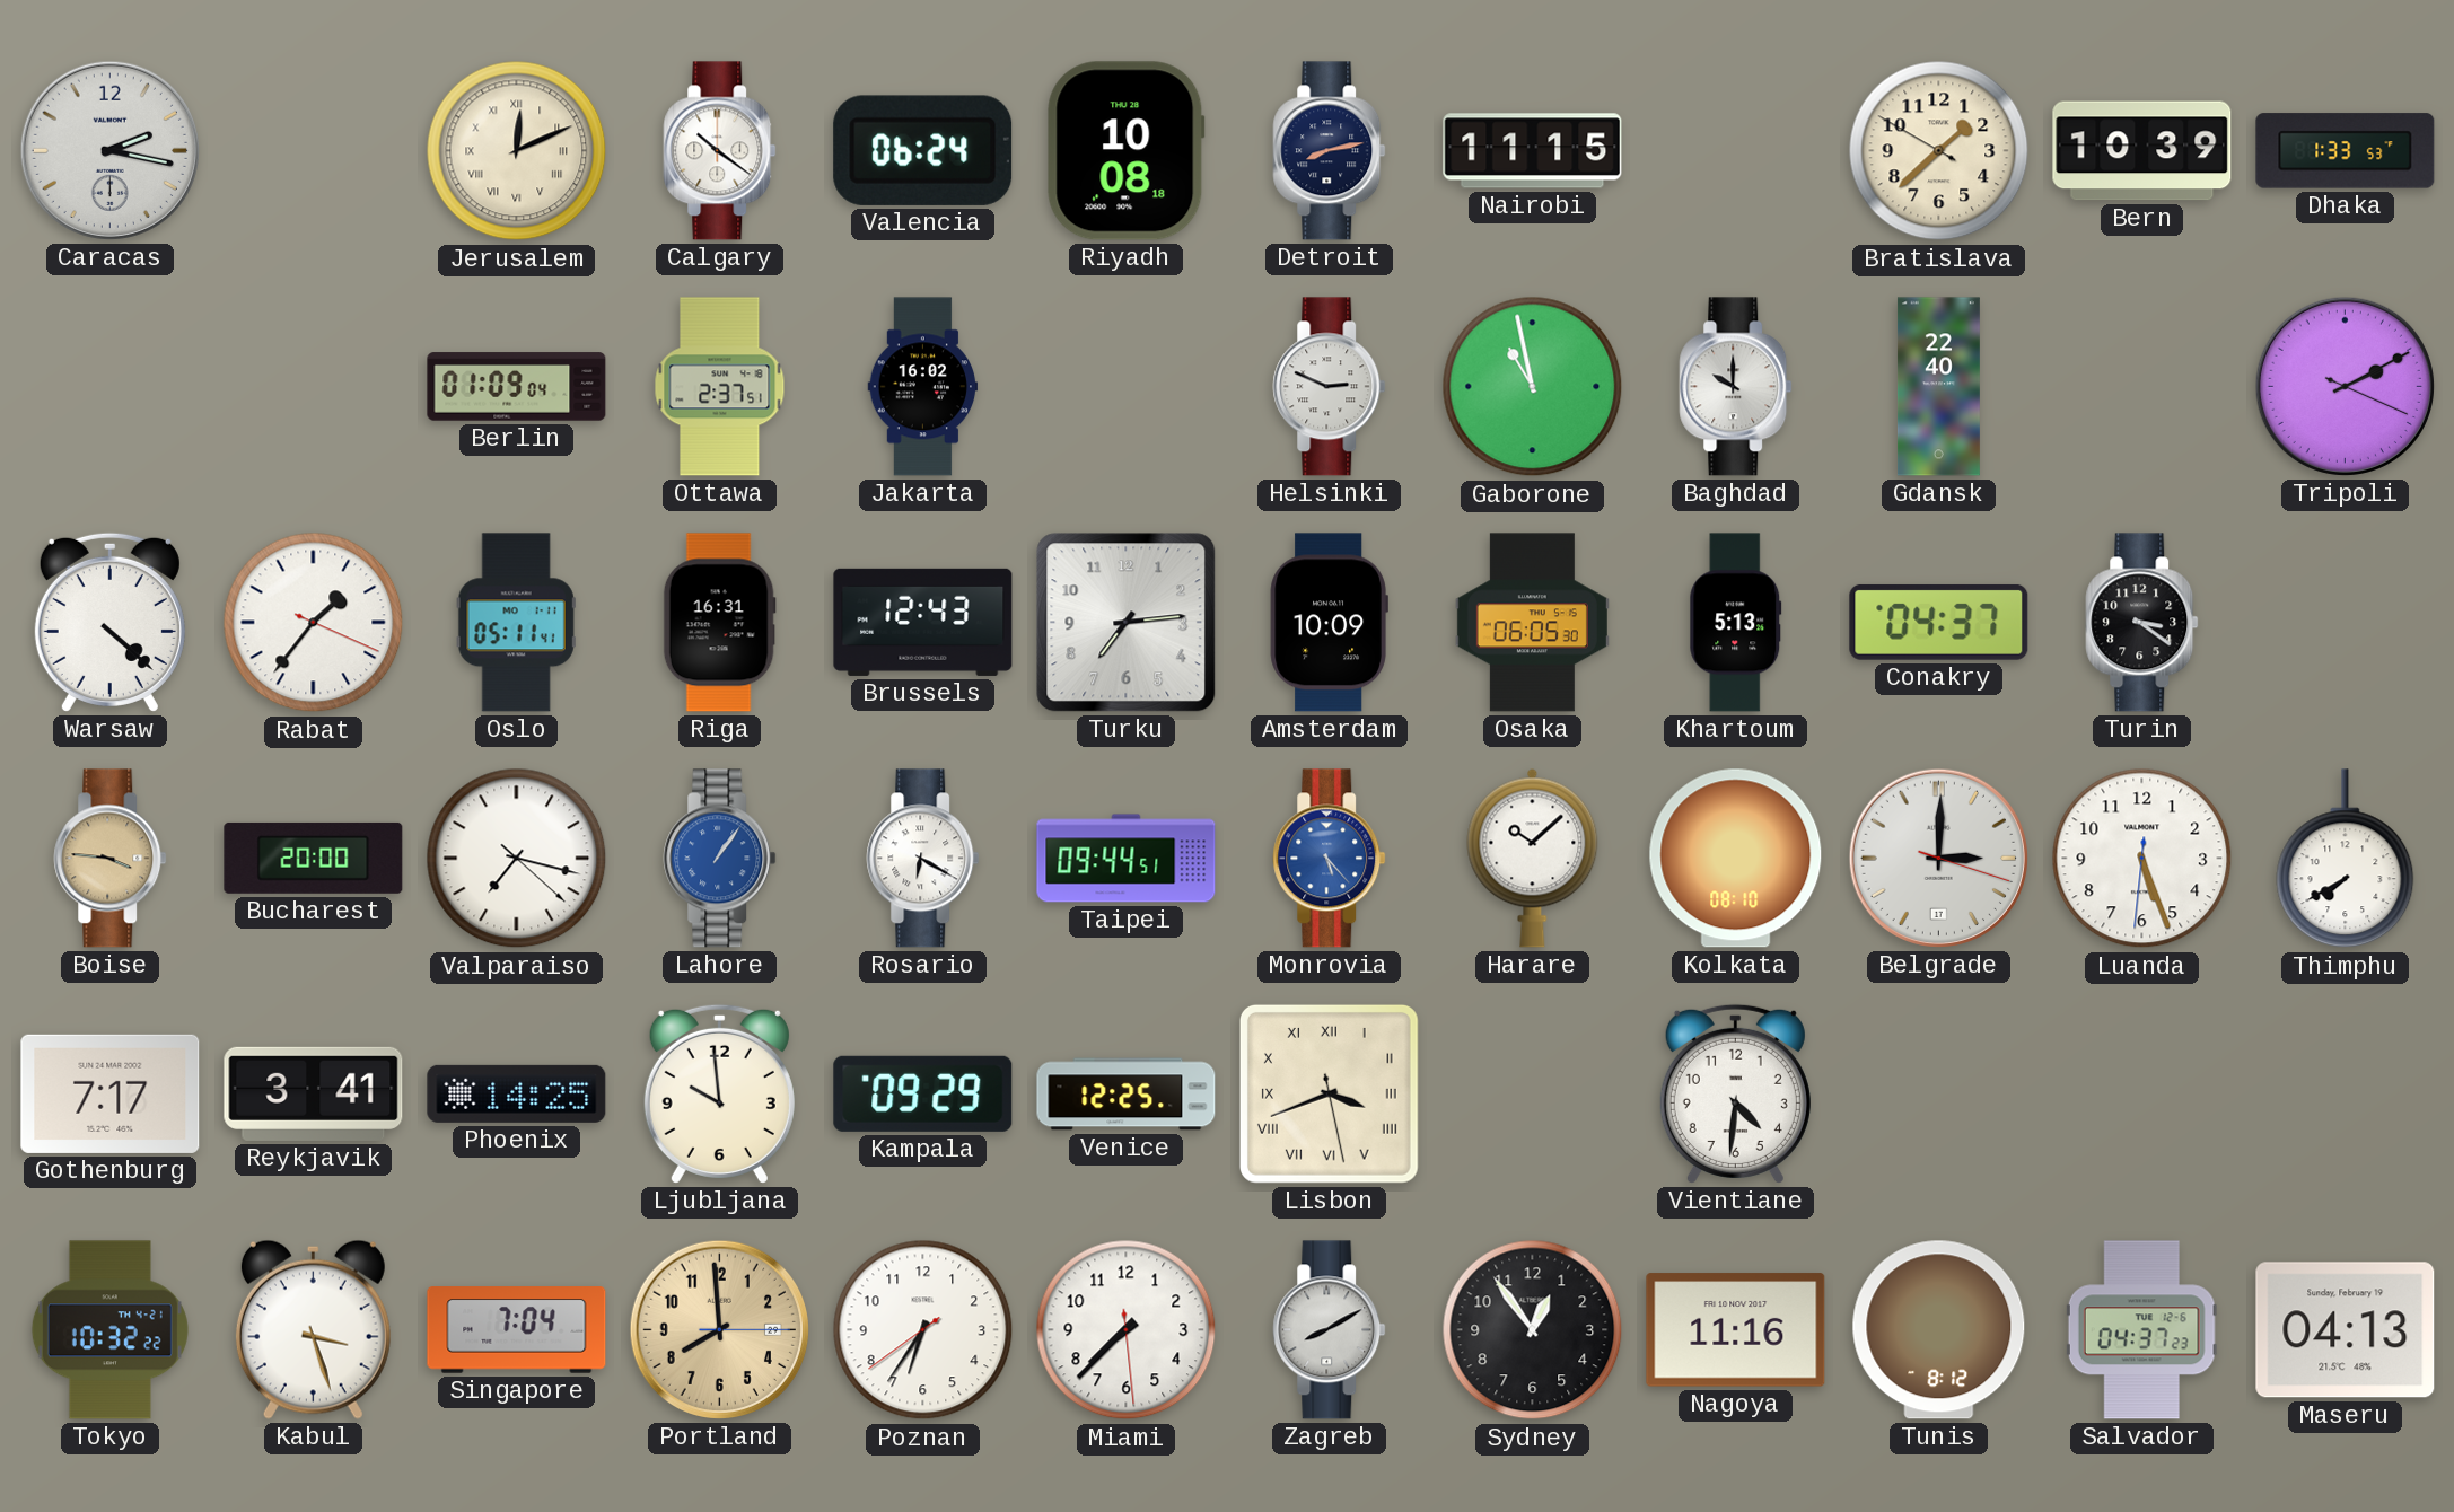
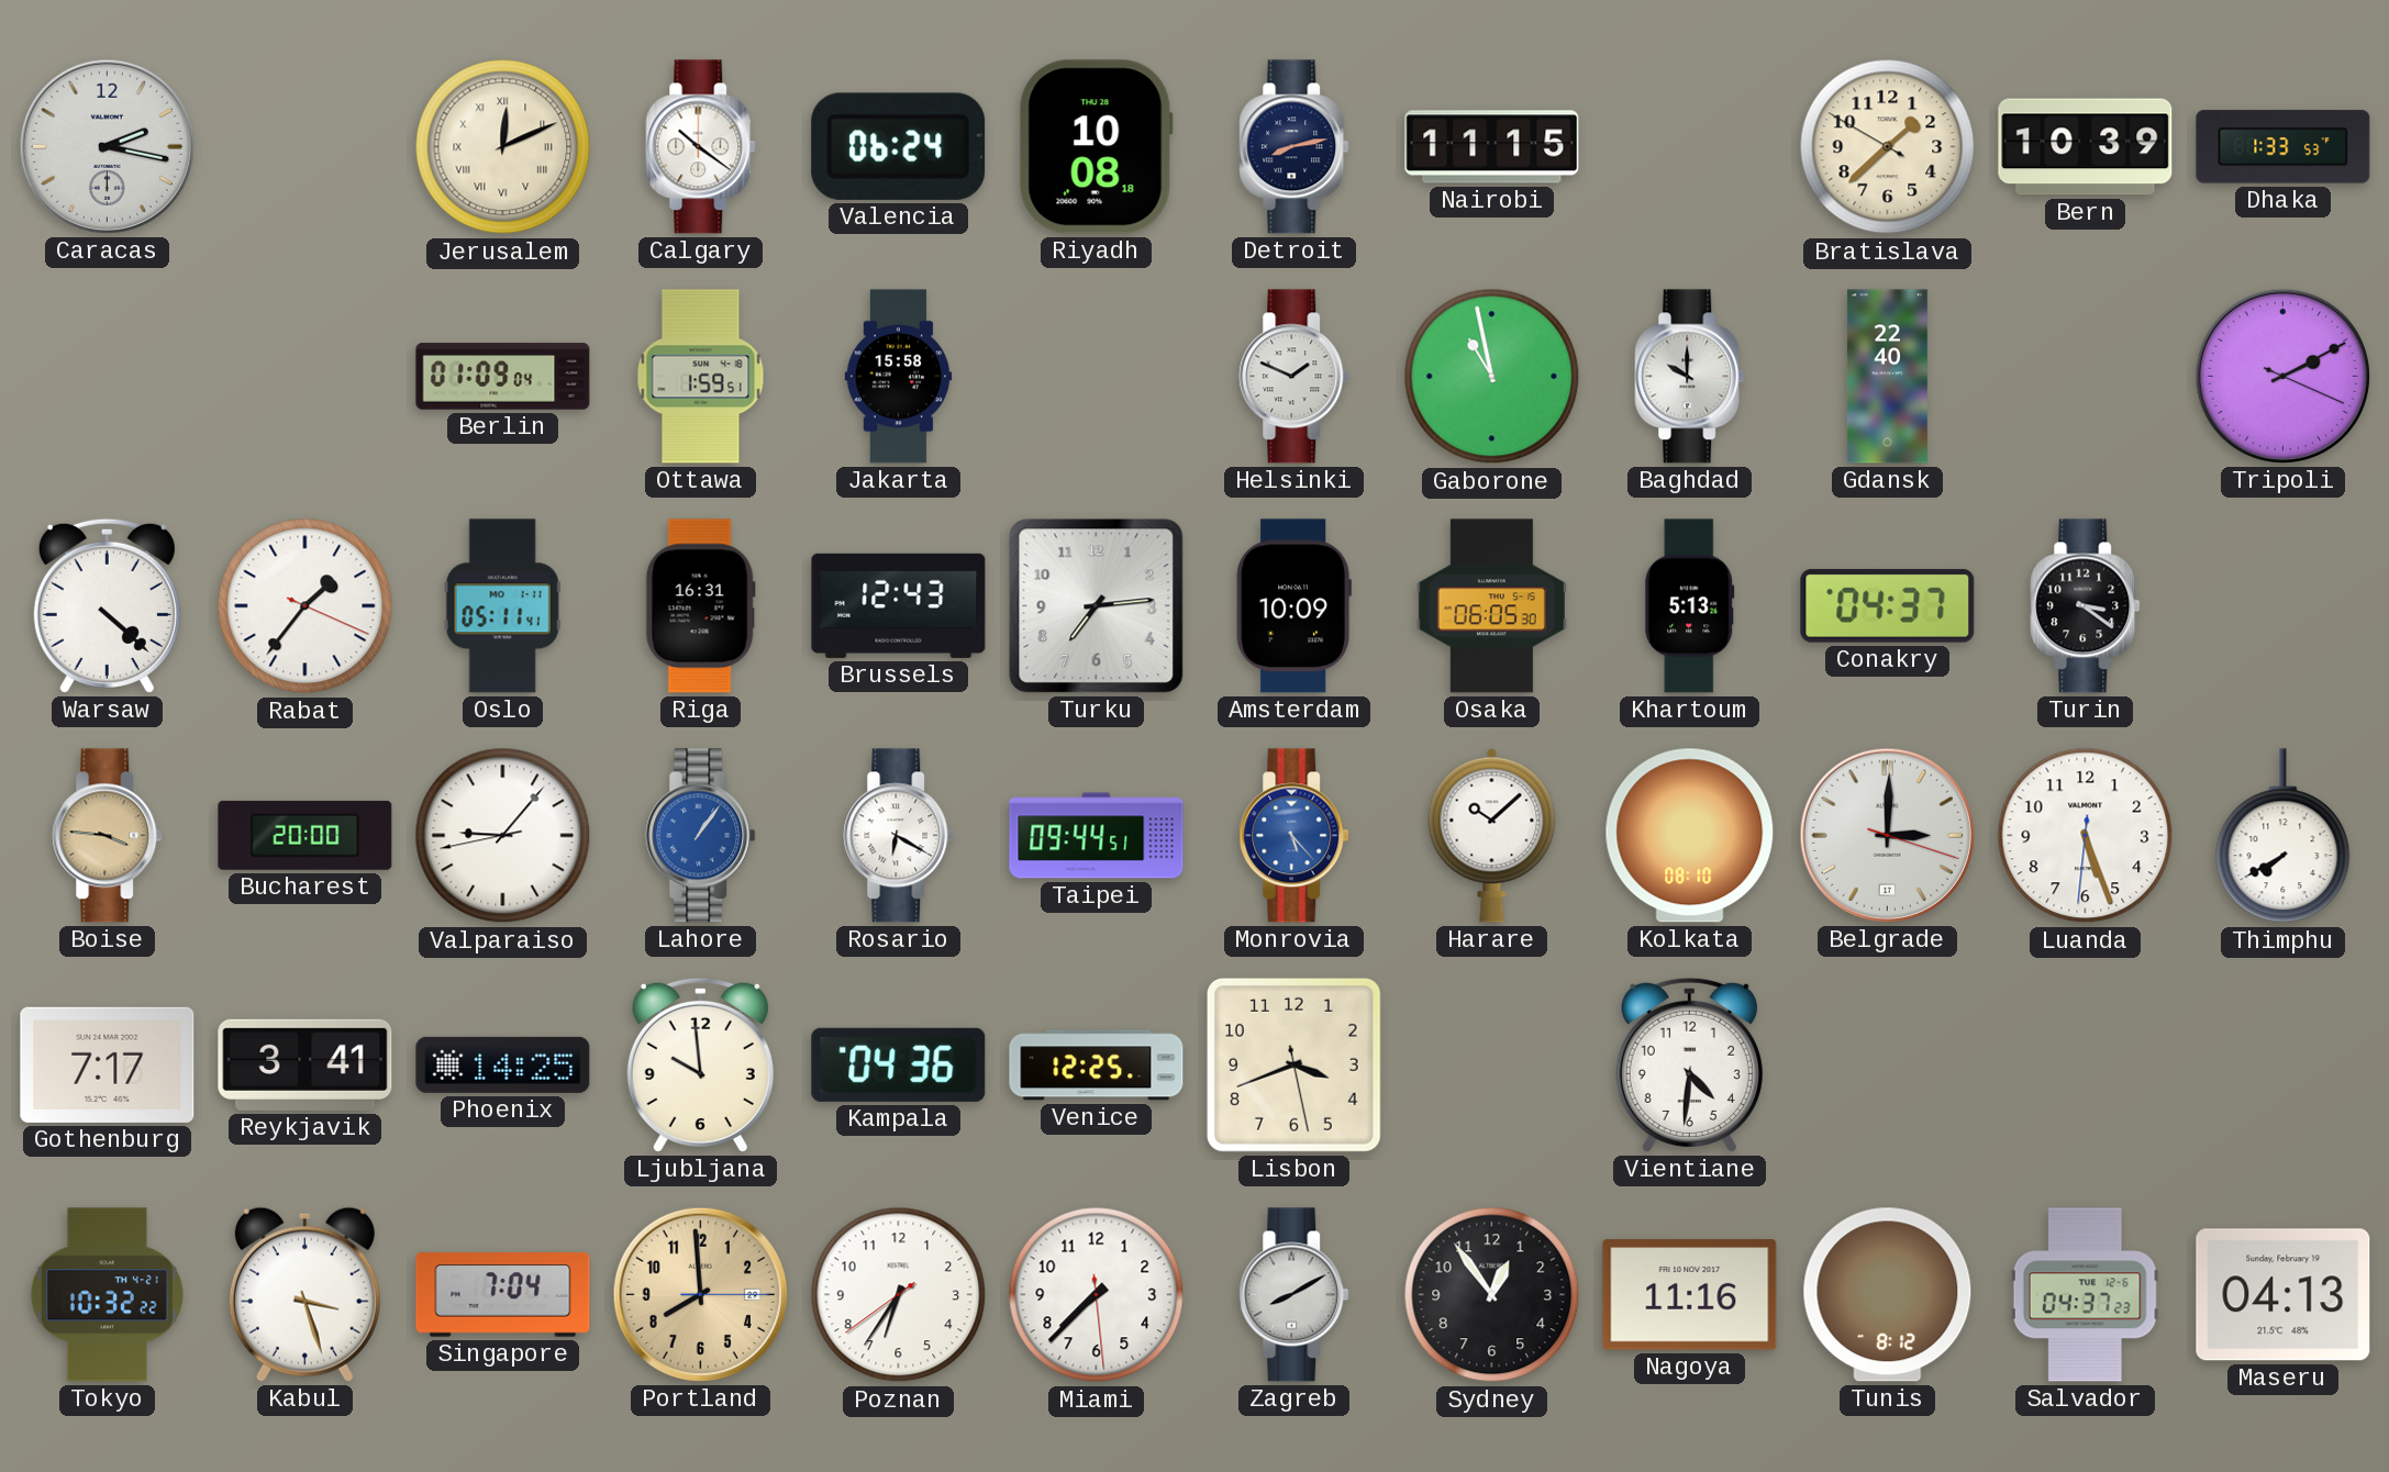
Ottawa: 2:37 -> 1:59
Jakarta: 16:02 -> 15:58
Helsinki: 2:49 -> 1:49
Valparaiso: 7:17 -> 9:06
Kampala: 09:29 -> 04:36
Lisbon numerals: Roman -> Arabic
